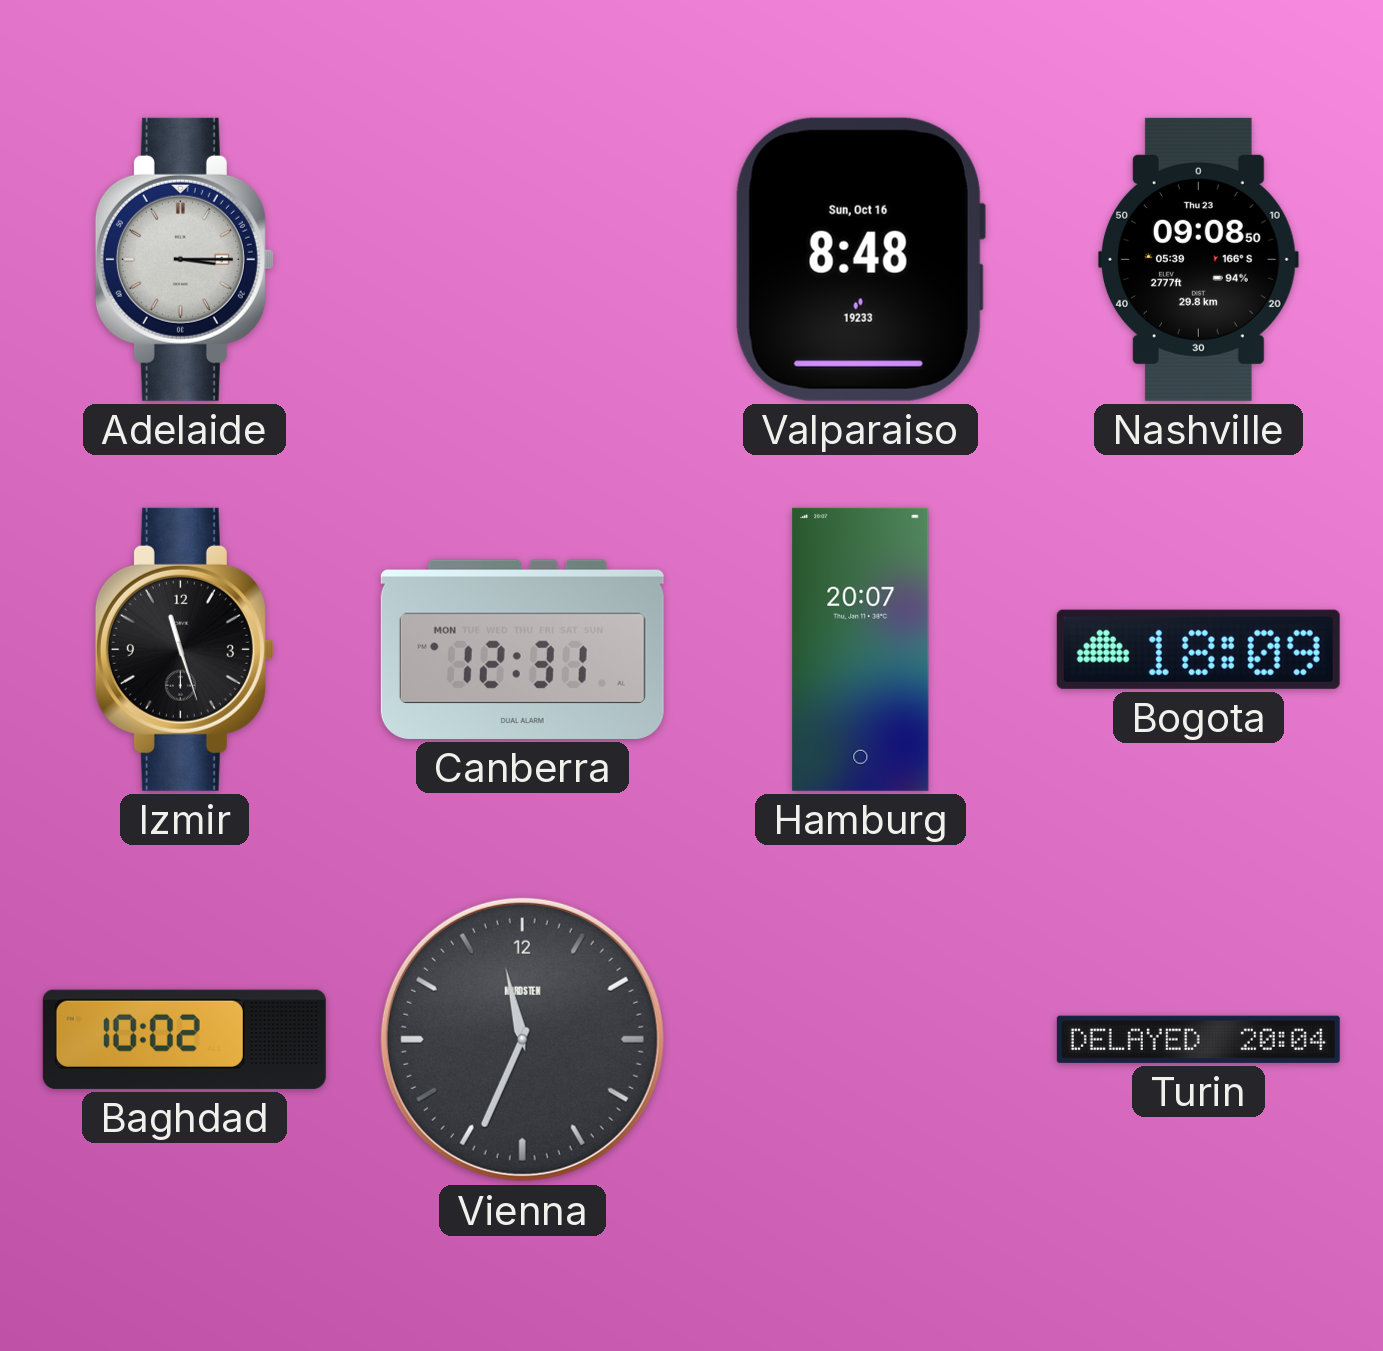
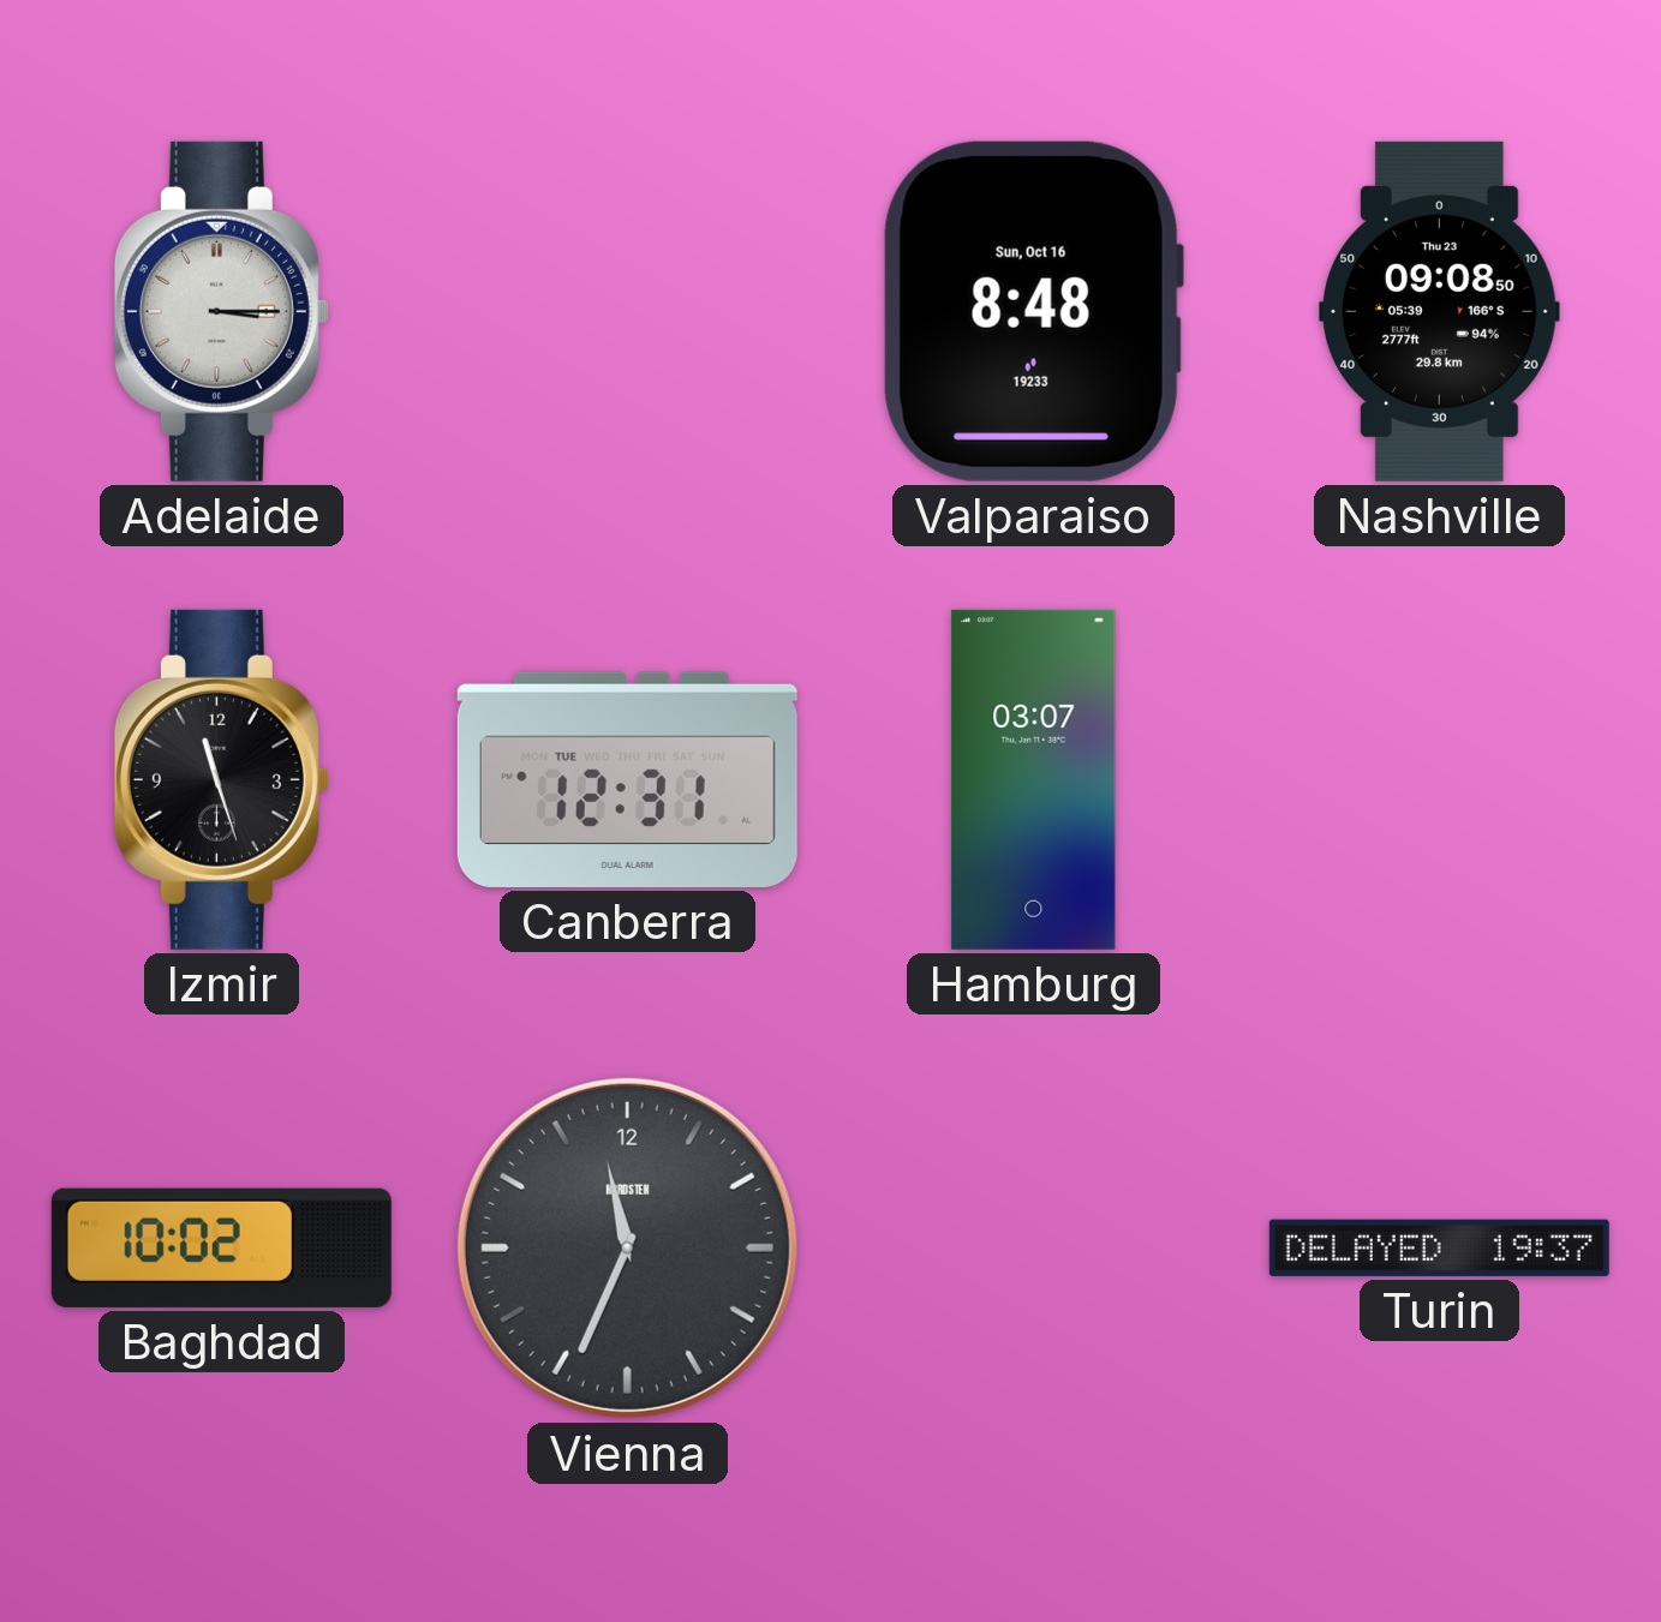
Canberra date: MON -> TUE
Hamburg: 20:07 -> 03:07
Bogota: 18:09 -> none
Turin: 20:04 -> 19:37
